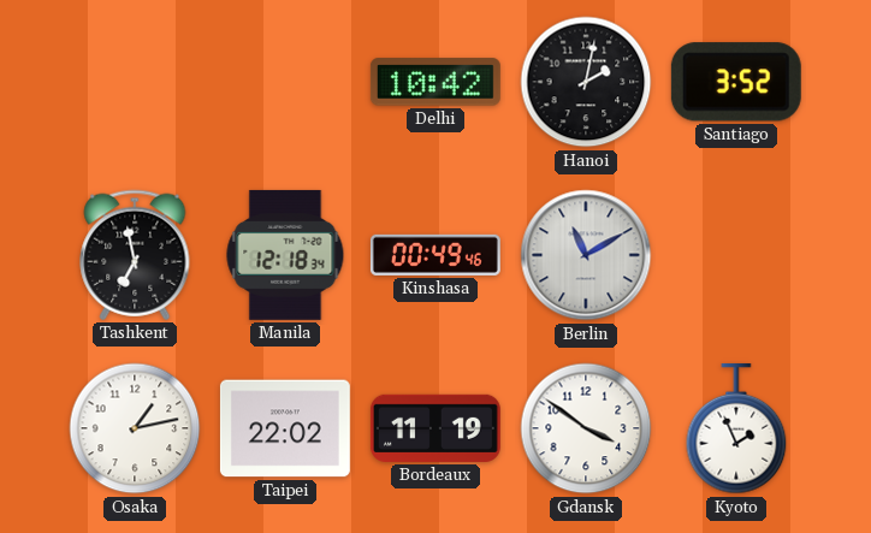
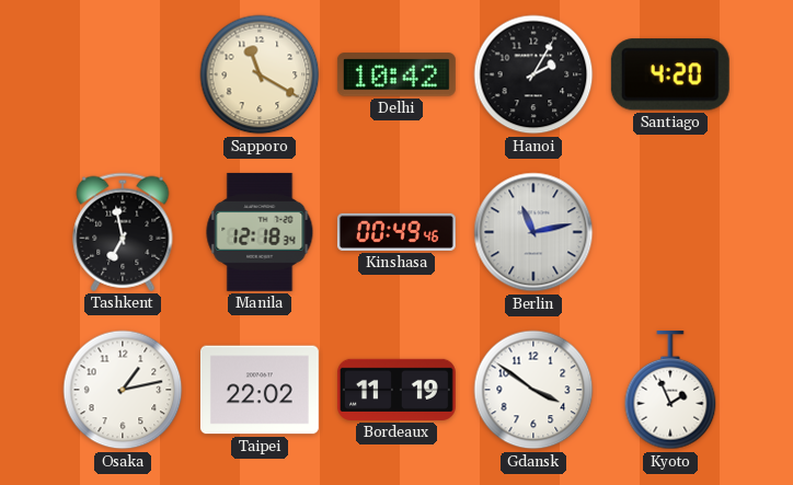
Sapporo: none -> 11:20
Hanoi: 2:02 -> 2:05
Santiago: 3:52 -> 4:20
Berlin: 11:10 -> 11:13
